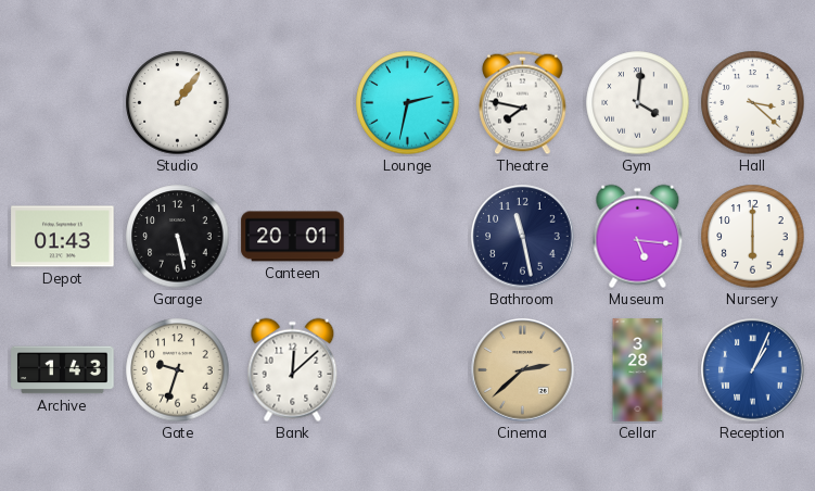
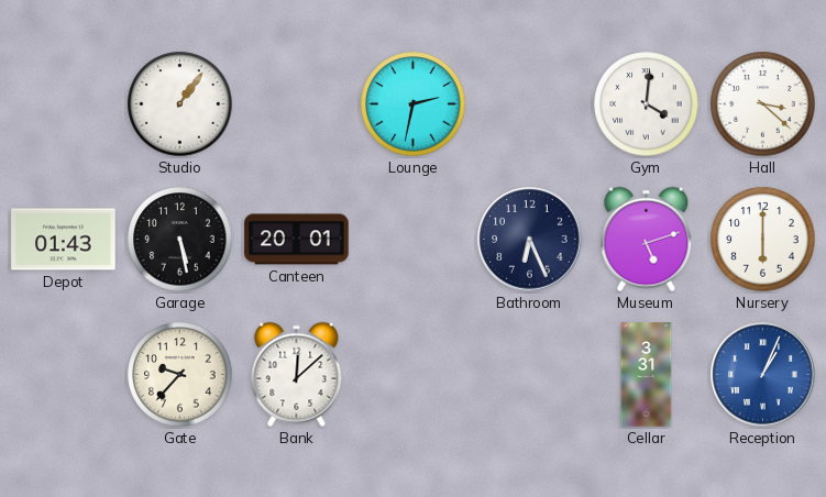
Theatre: 7:47 -> none
Bathroom: 11:28 -> 6:26
Museum: 5:16 -> 5:12
Archive: 1:43 -> none
Gate: 9:33 -> 9:37
Cinema: 2:38 -> none
Cellar: 3:28 -> 3:31
